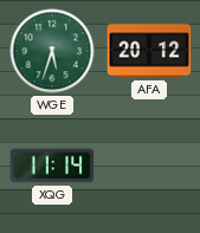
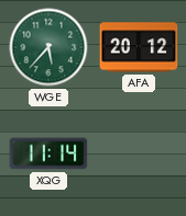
WGE: 5:33 -> 5:37
